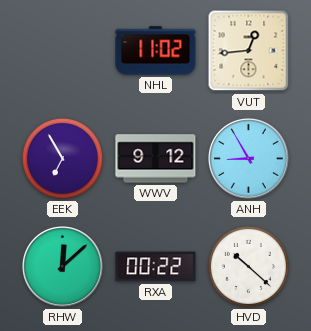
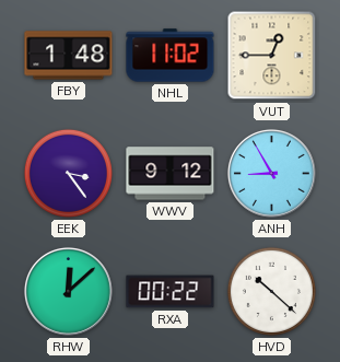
FBY: none -> 1:48
VUT: 12:44 -> 12:45
EEK: 6:55 -> 3:24
